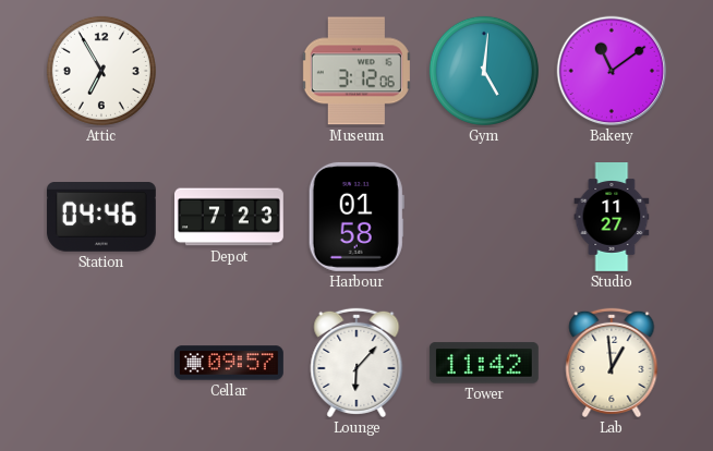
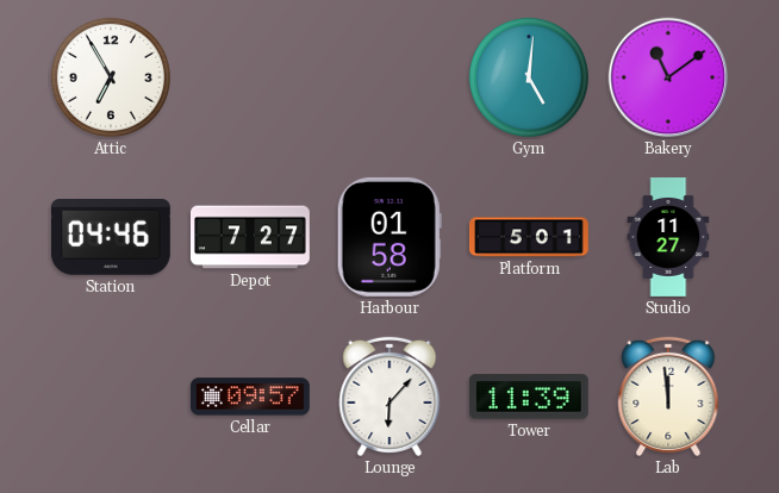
Museum: 3:12 -> none
Depot: 7:23 -> 7:27
Platform: none -> 5:01
Tower: 11:42 -> 11:39
Lab: 12:59 -> 11:59
